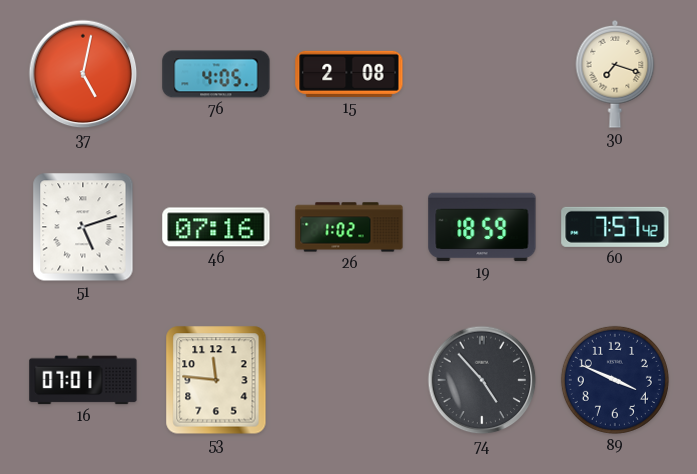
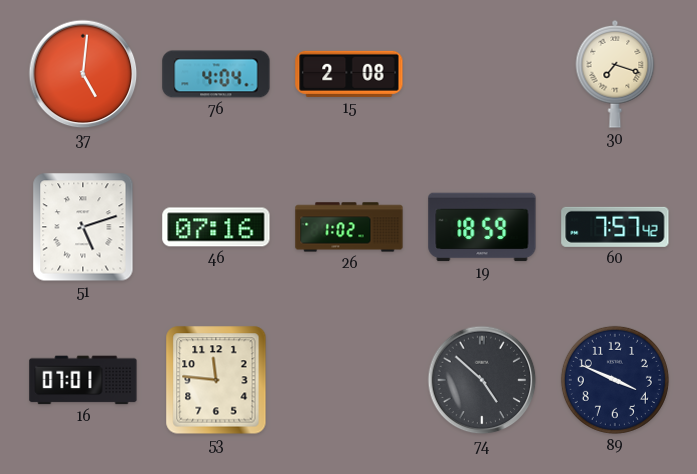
37: 5:02 -> 5:01
76: 4:05 -> 4:04
74: 4:53 -> 4:52
